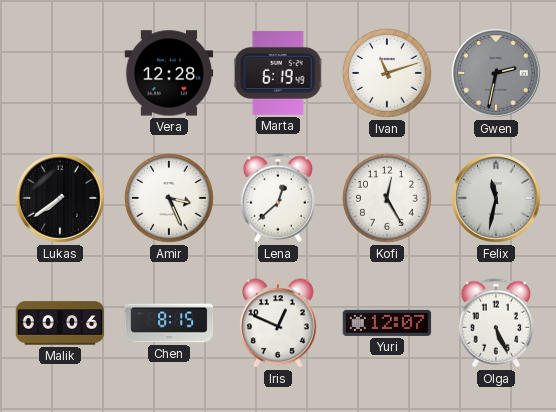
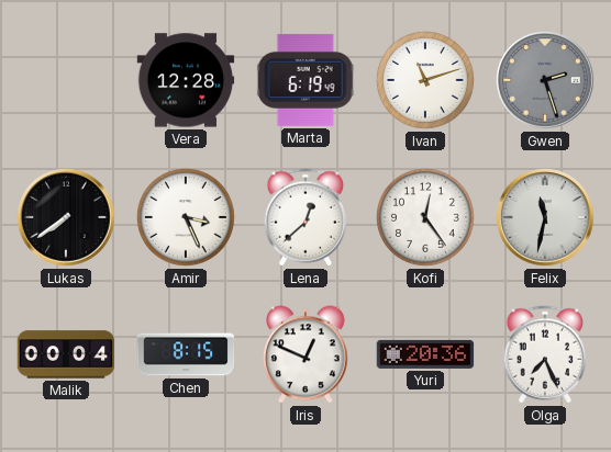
Gwen: 2:32 -> 2:27
Kofi: 12:25 -> 12:24
Malik: 00:06 -> 00:04
Yuri: 12:07 -> 20:36
Olga: 5:26 -> 7:26
